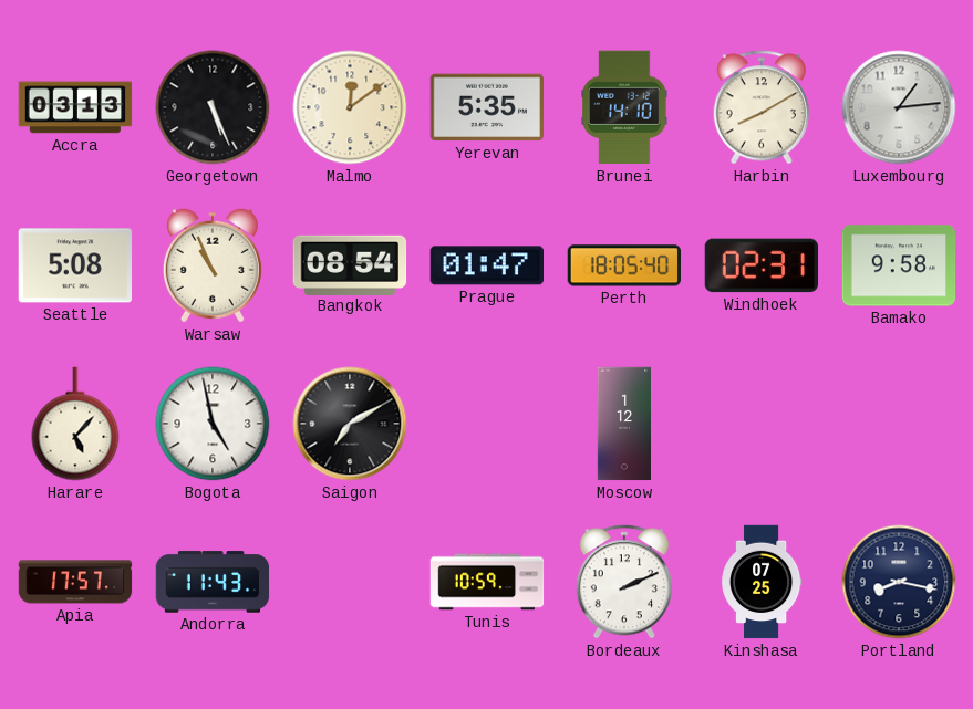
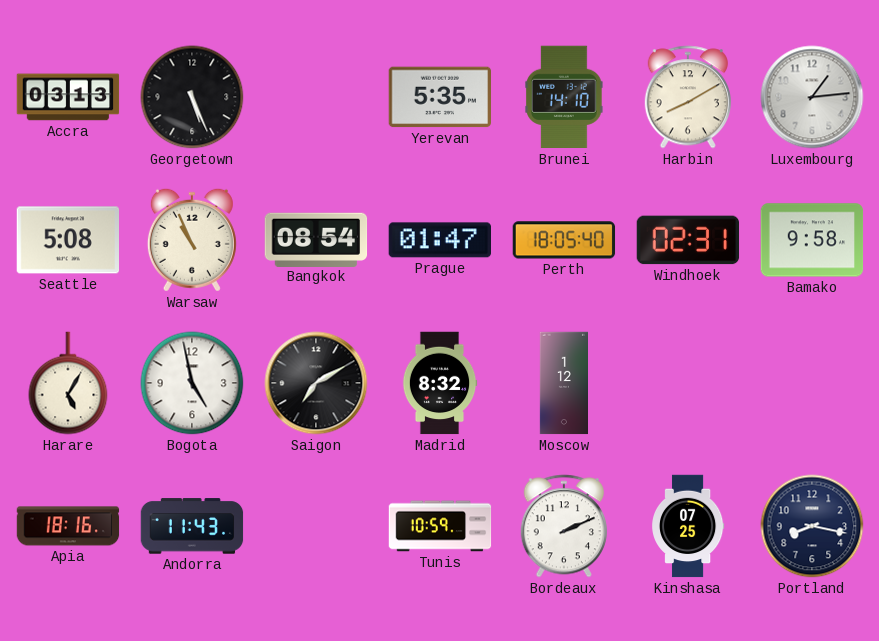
Malmo: 12:09 -> none
Harare: 5:07 -> 5:05
Madrid: none -> 8:32
Apia: 17:57 -> 18:16
